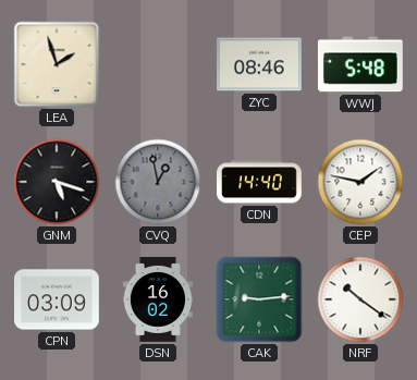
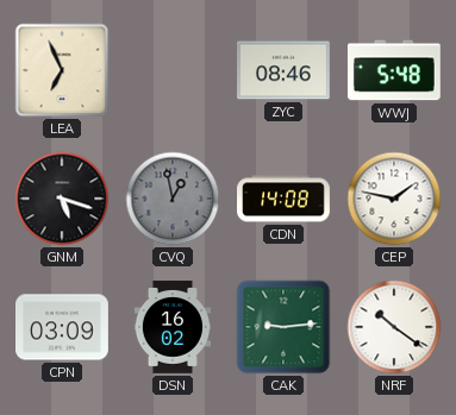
LEA: 1:57 -> 6:56
CDN: 14:40 -> 14:08
